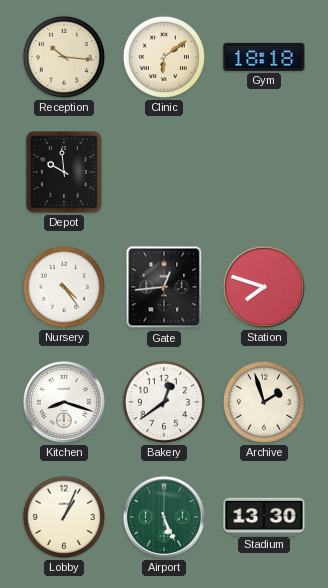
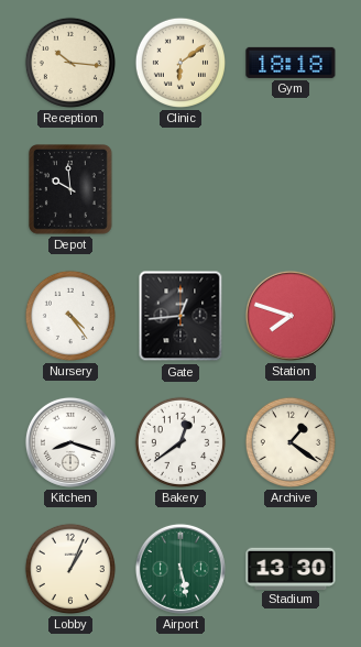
Archive: 1:57 -> 1:21
Airport: 5:26 -> 5:28
